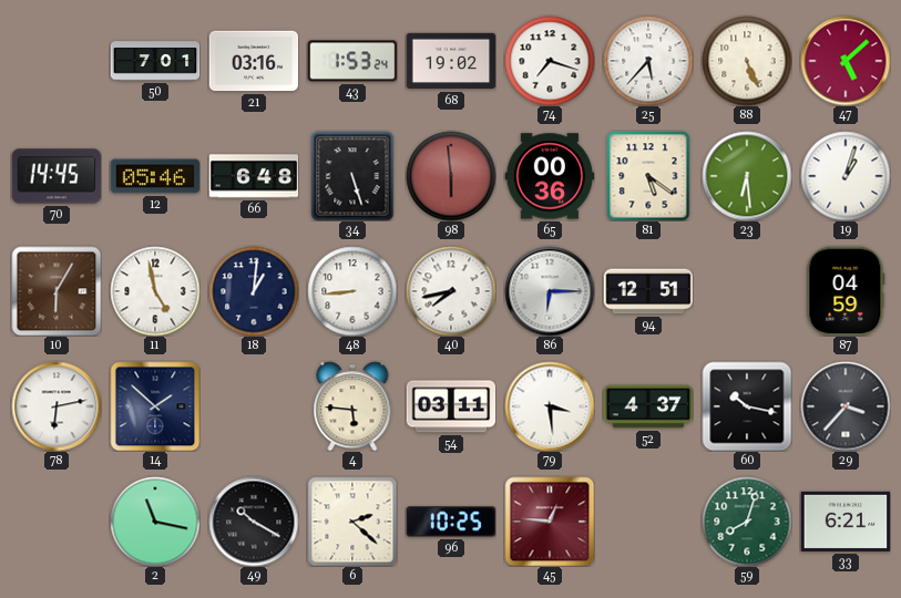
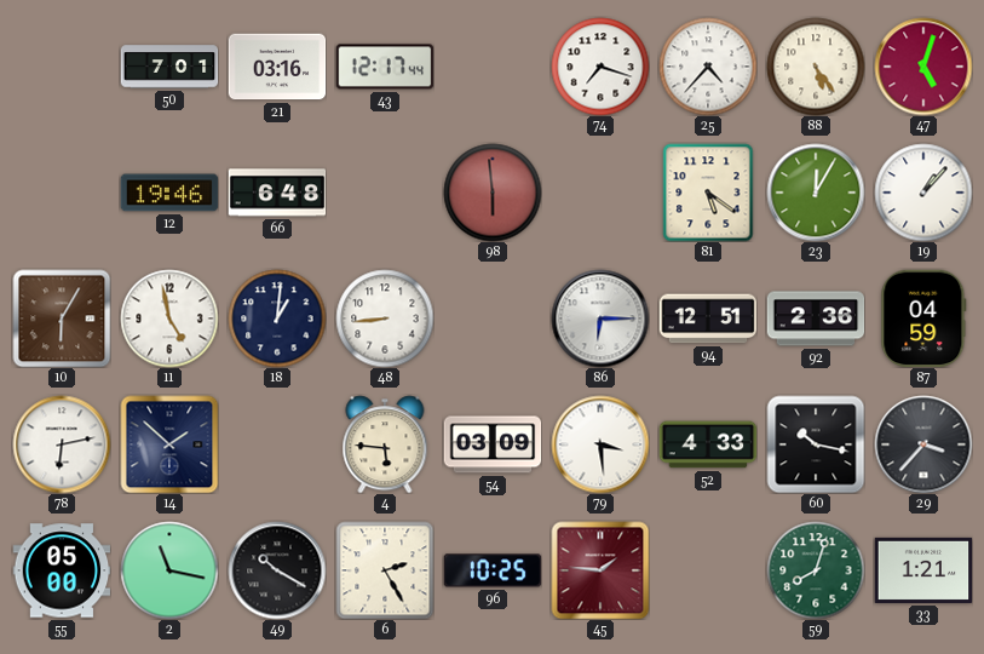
43: 1:53 -> 12:17
68: 19:02 -> none
25: 5:37 -> 4:37
88: 5:26 -> 5:24
47: 5:08 -> 5:03
70: 14:45 -> none
12: 05:46 -> 19:46
34: 5:27 -> none
65: 00:36 -> none
23: 6:29 -> 12:05
19: 1:03 -> 1:07
40: 7:43 -> none
92: none -> 2:36
54: 03:11 -> 03:09
52: 4:37 -> 4:33
55: none -> 05:00
6: 2:22 -> 2:25
45: 12:46 -> 1:46
33: 6:21 -> 1:21
